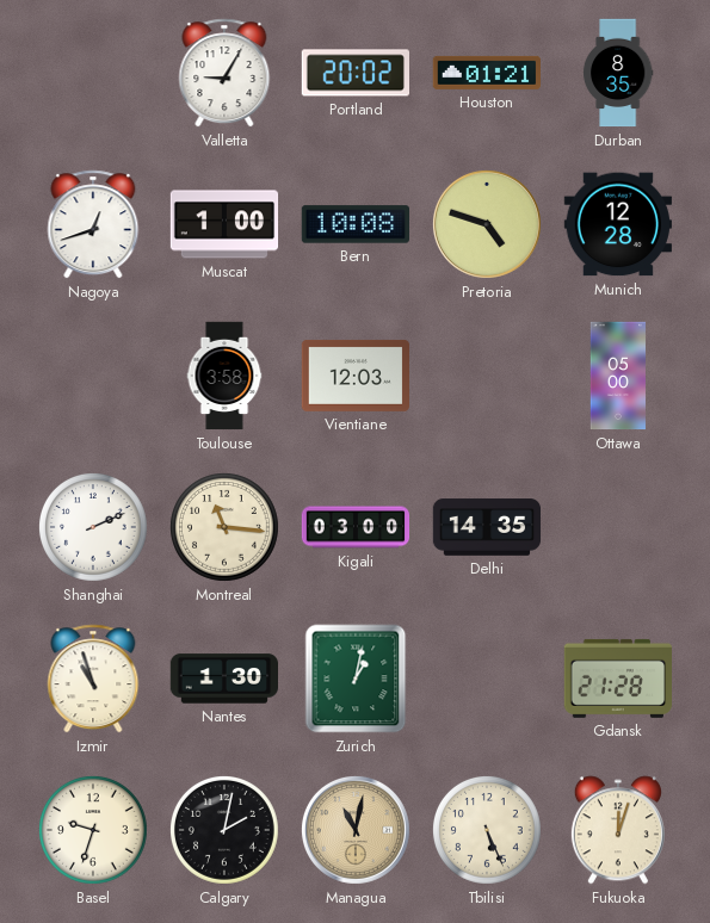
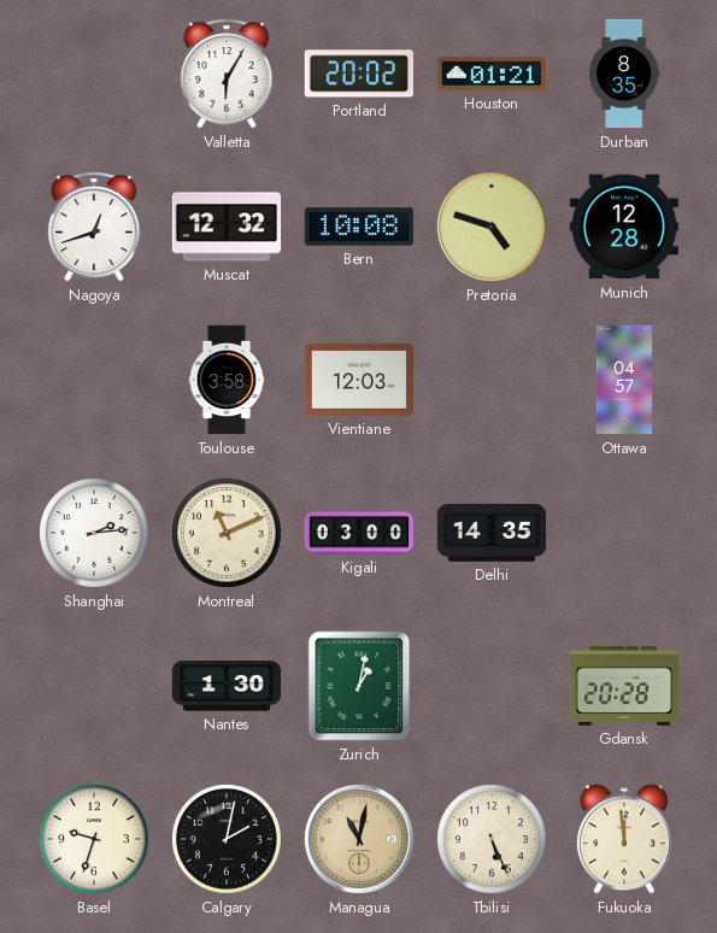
Valletta: 9:05 -> 6:05
Muscat: 1:00 -> 12:32
Ottawa: 05:00 -> 04:57
Shanghai: 2:11 -> 2:14
Montreal: 11:16 -> 11:11
Izmir: 10:57 -> none
Gdansk: 21:28 -> 20:28
Fukuoka: 12:03 -> 11:59
